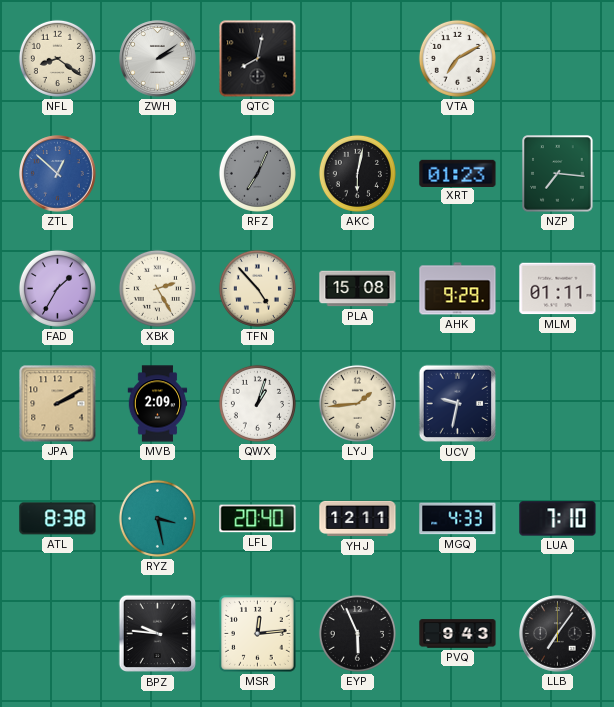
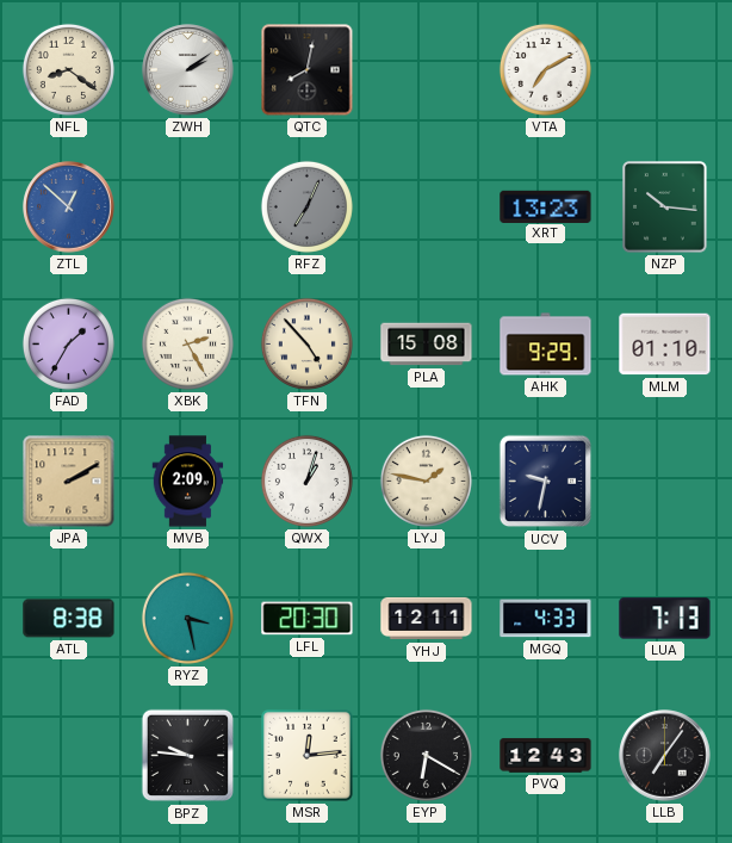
AKC: 6:02 -> none
XRT: 01:23 -> 13:23
NZP: 7:16 -> 10:16
MLM: 01:11 -> 01:10
LYJ: 1:44 -> 1:47
LFL: 20:40 -> 20:30
LUA: 7:10 -> 7:13
EYP: 5:56 -> 6:20
PVQ: 9:43 -> 12:43
